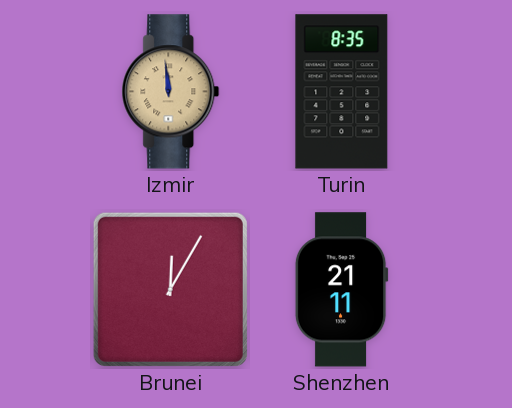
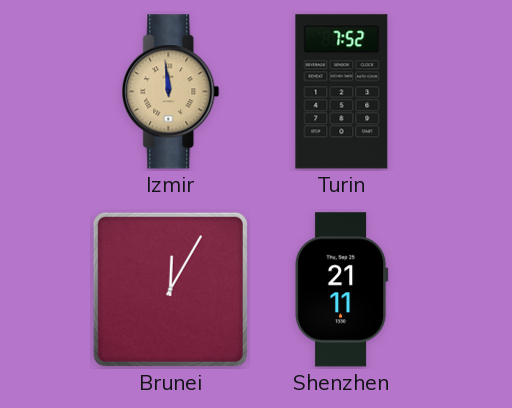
Turin: 8:35 -> 7:52
